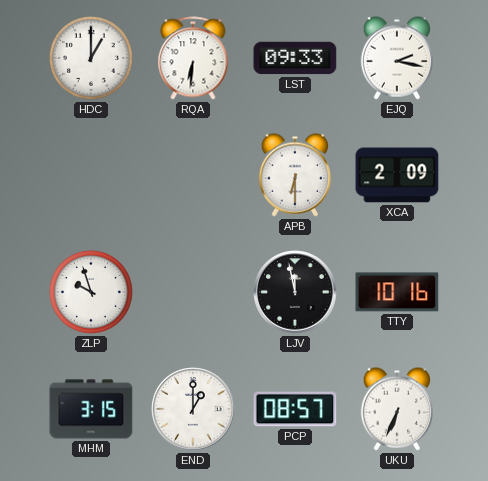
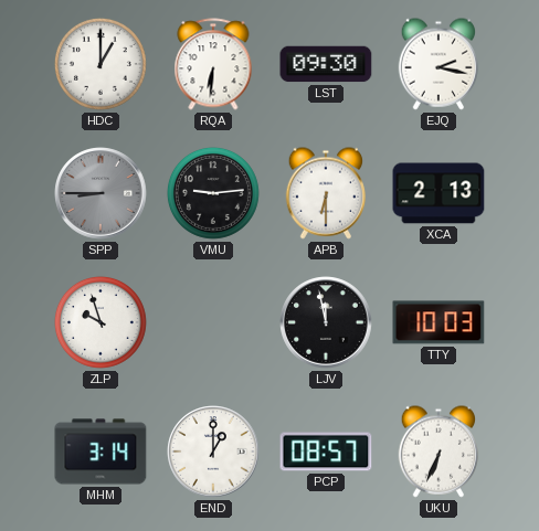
LST: 09:33 -> 09:30
SPP: none -> 8:45
VMU: none -> 9:14
XCA: 2:09 -> 2:13
TTY: 10:16 -> 10:03
MHM: 3:15 -> 3:14
